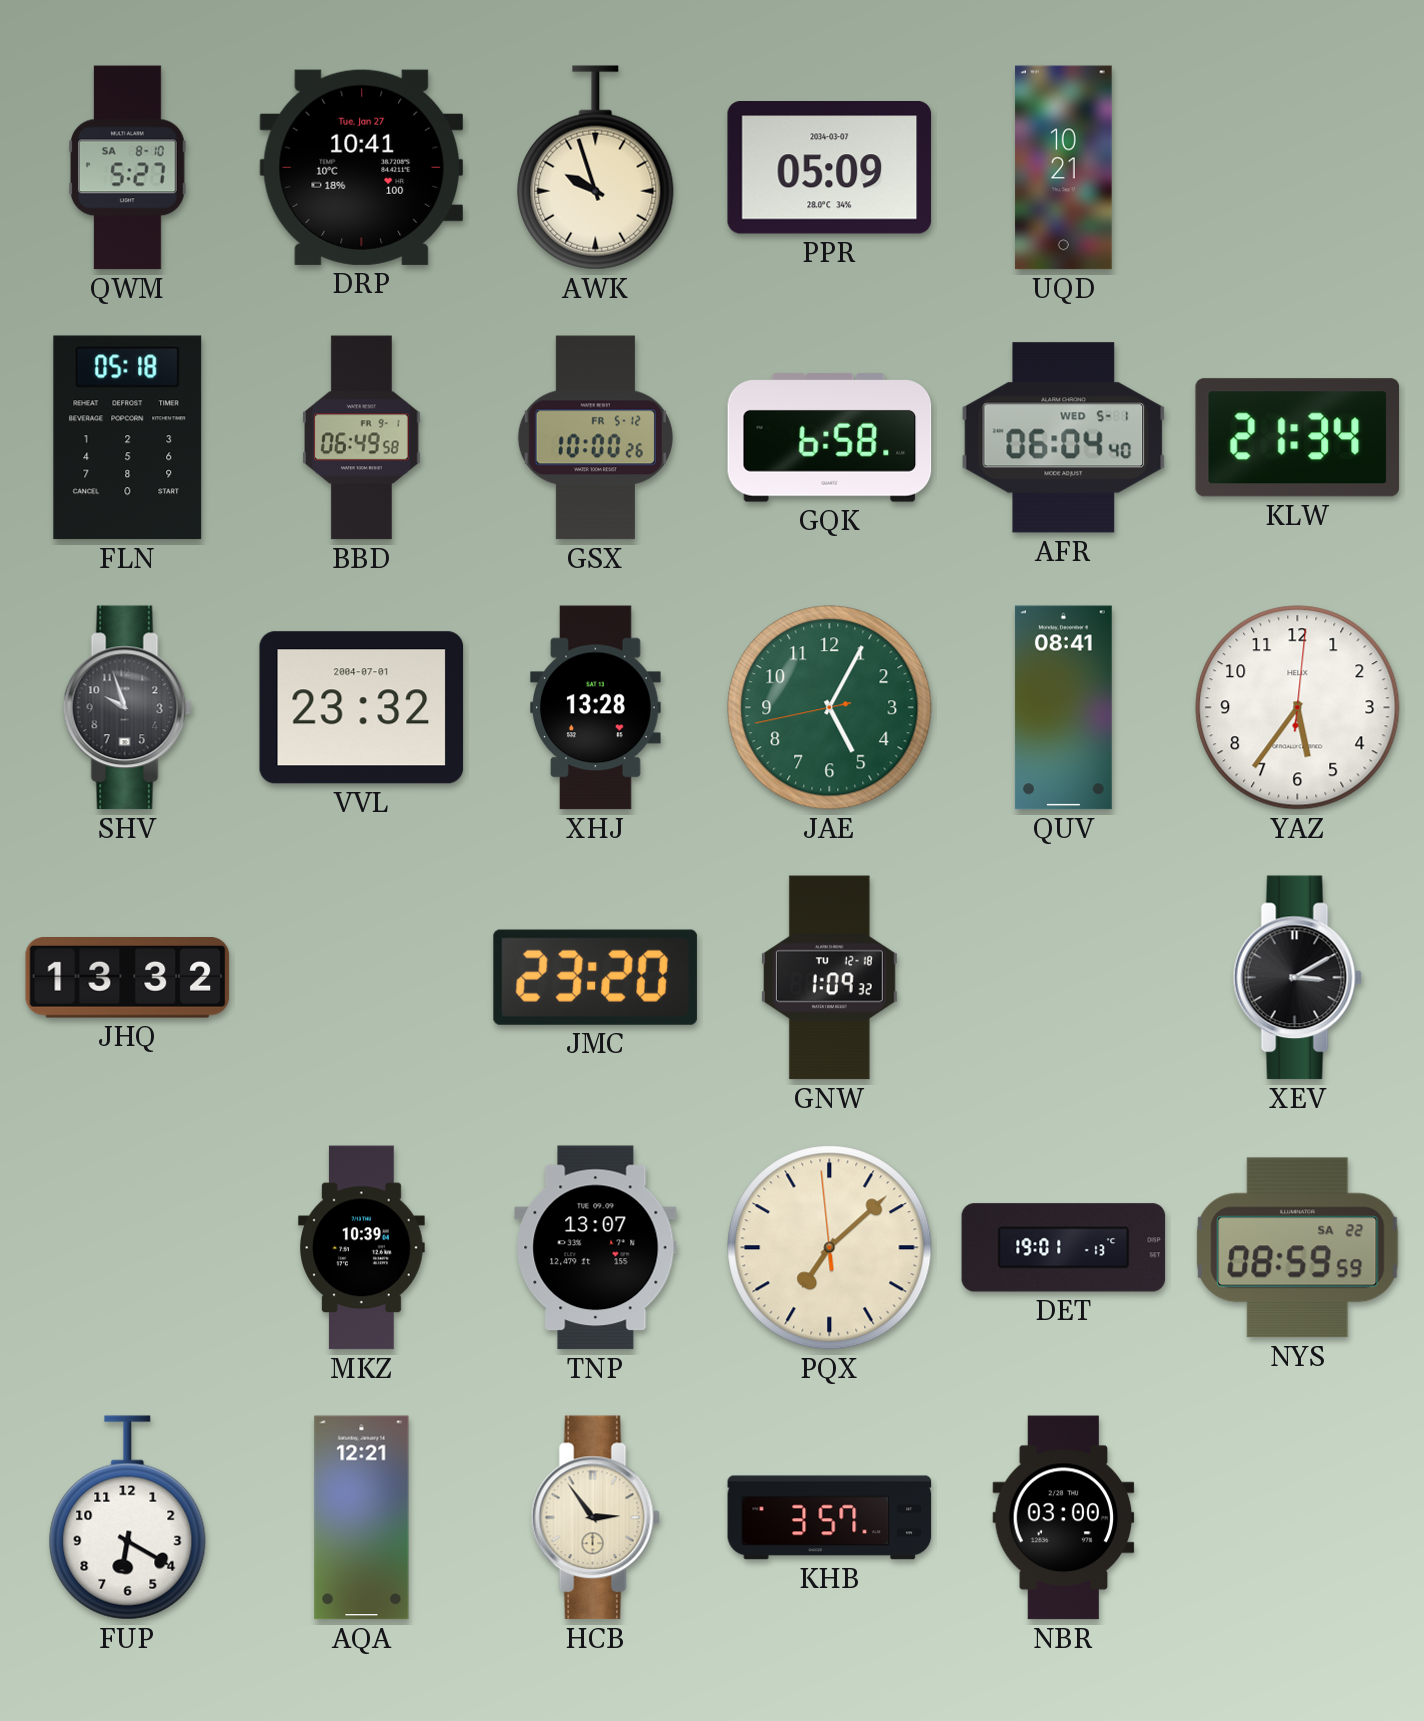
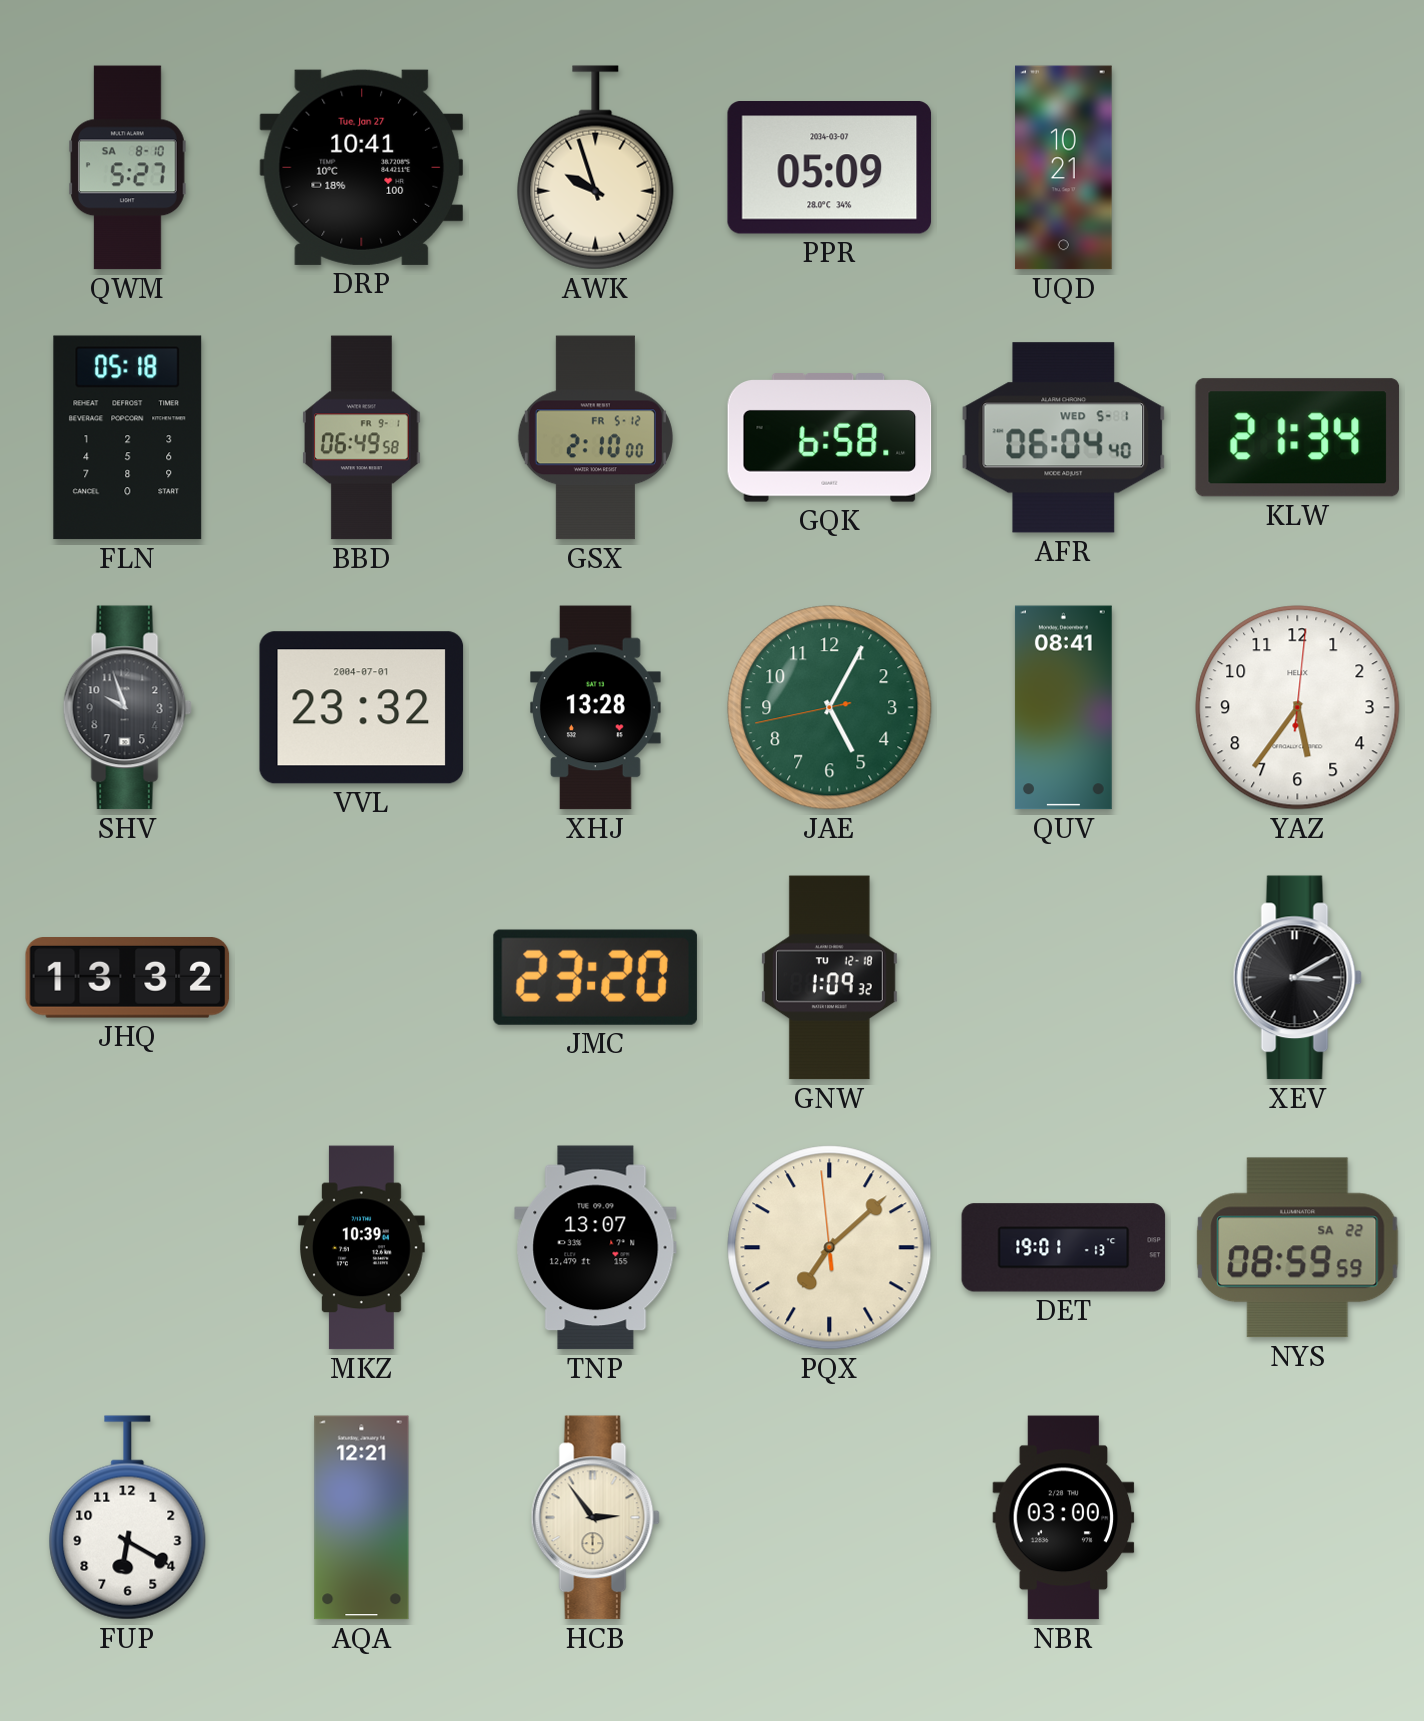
GSX: 10:00 -> 2:10
KHB: 3:57 -> none
